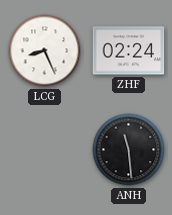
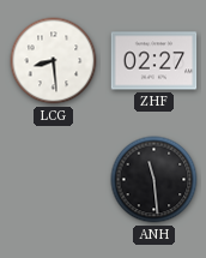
LCG: 8:26 -> 8:29
ZHF: 02:24 -> 02:27
